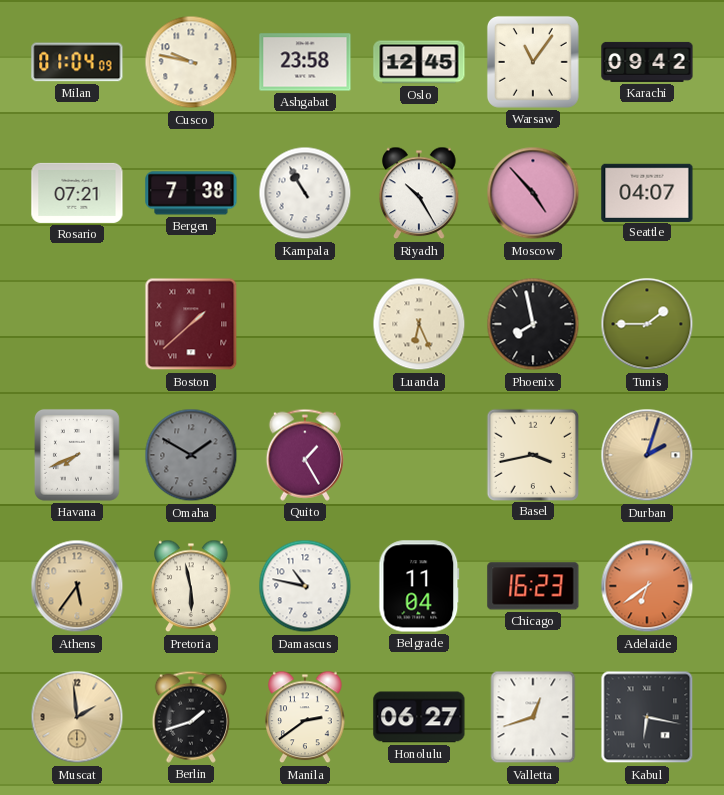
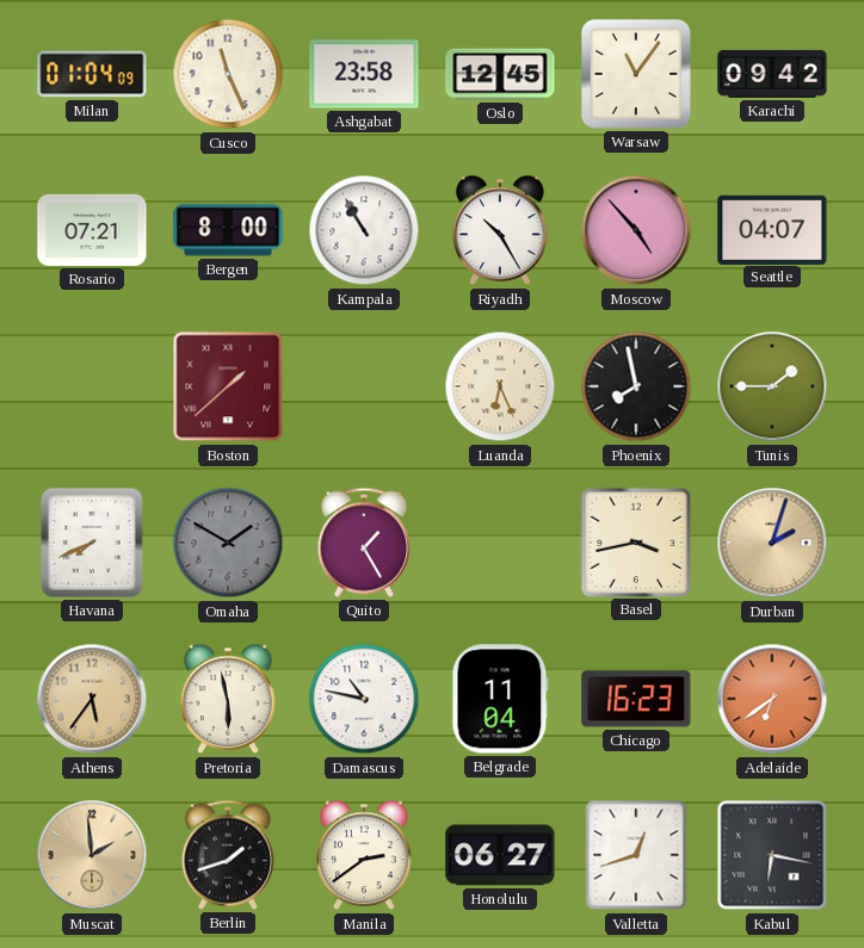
Cusco: 9:47 -> 11:26
Bergen: 7:38 -> 8:00
